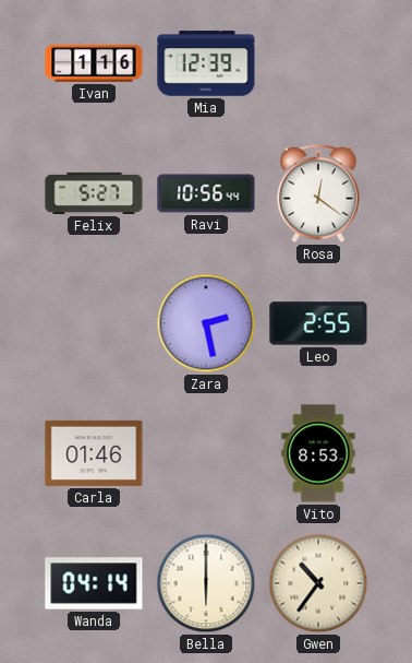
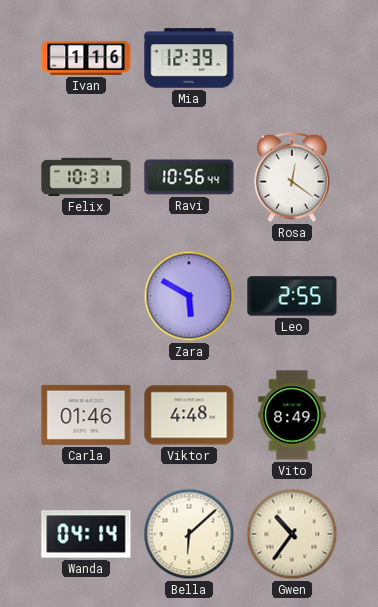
Felix: 5:27 -> 10:31
Zara: 2:28 -> 5:50
Viktor: none -> 4:48
Vito: 8:53 -> 8:49
Bella: 6:00 -> 6:08
